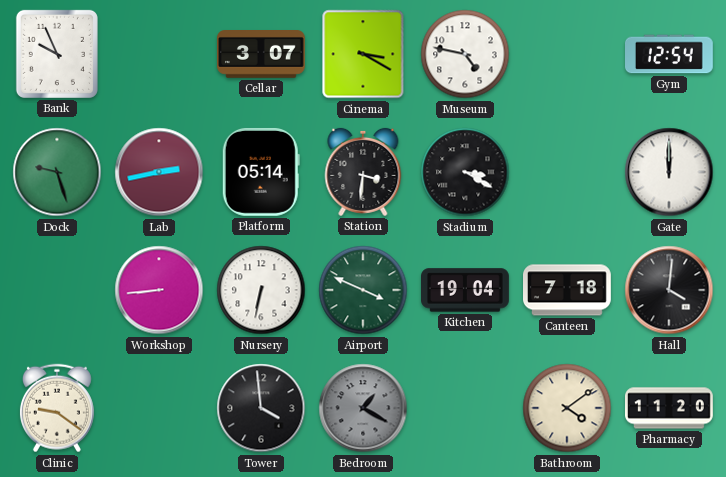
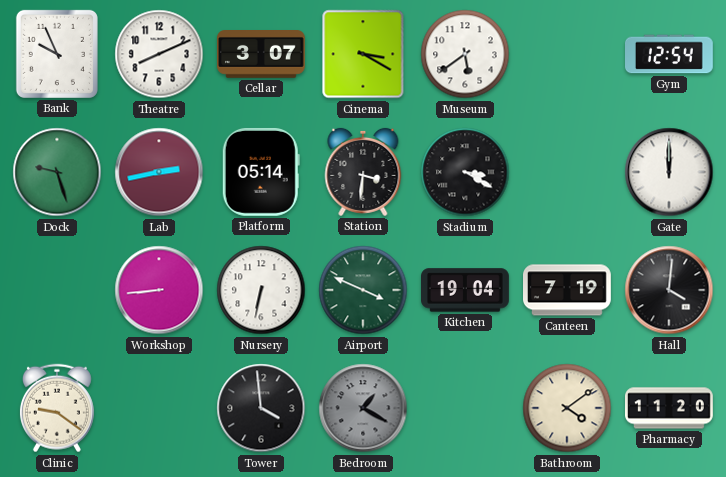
Theatre: none -> 8:11
Museum: 4:47 -> 5:39
Canteen: 7:18 -> 7:19
